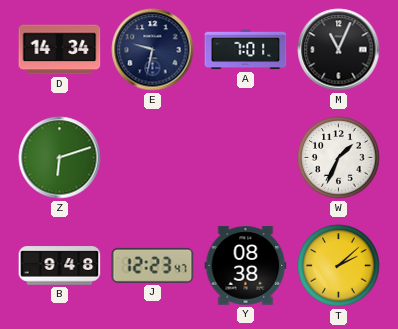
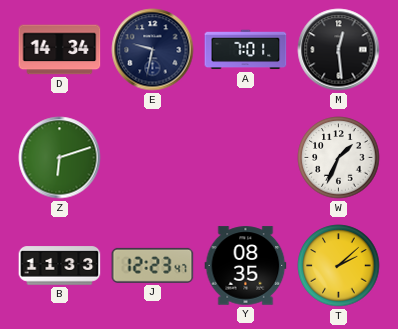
M: 11:04 -> 12:29
B: 9:48 -> 11:33
Y: 08:38 -> 08:35
